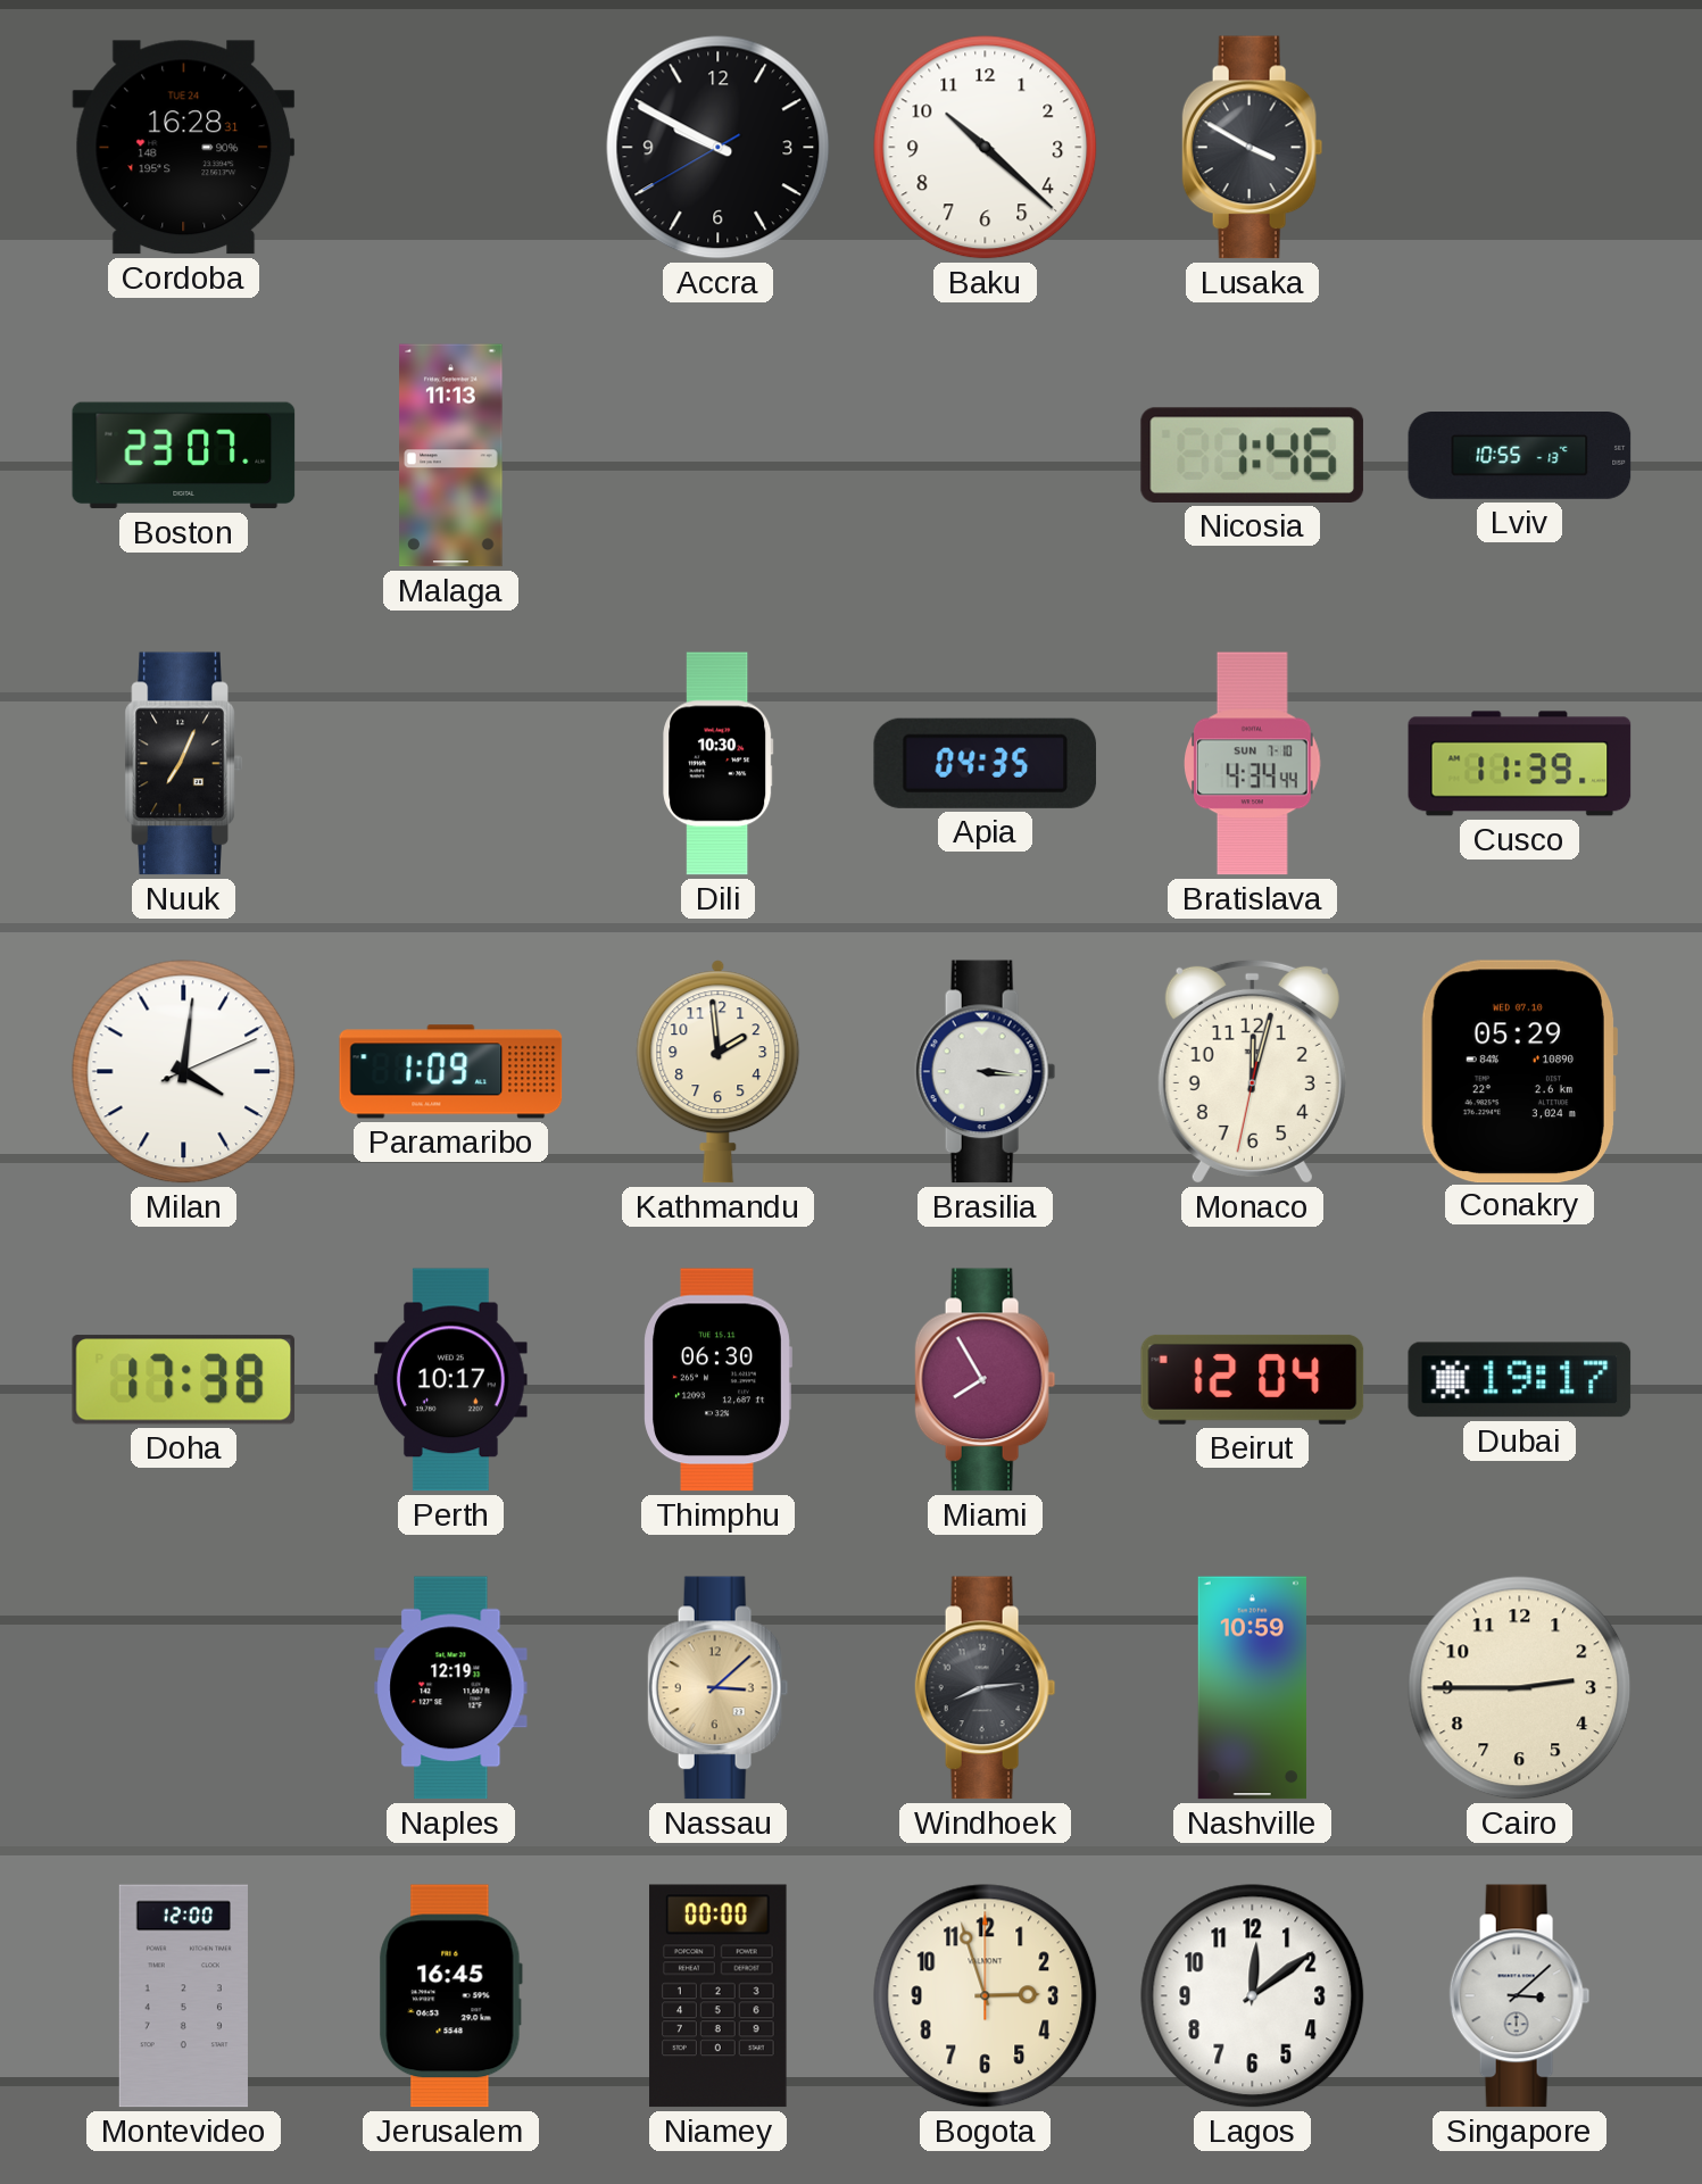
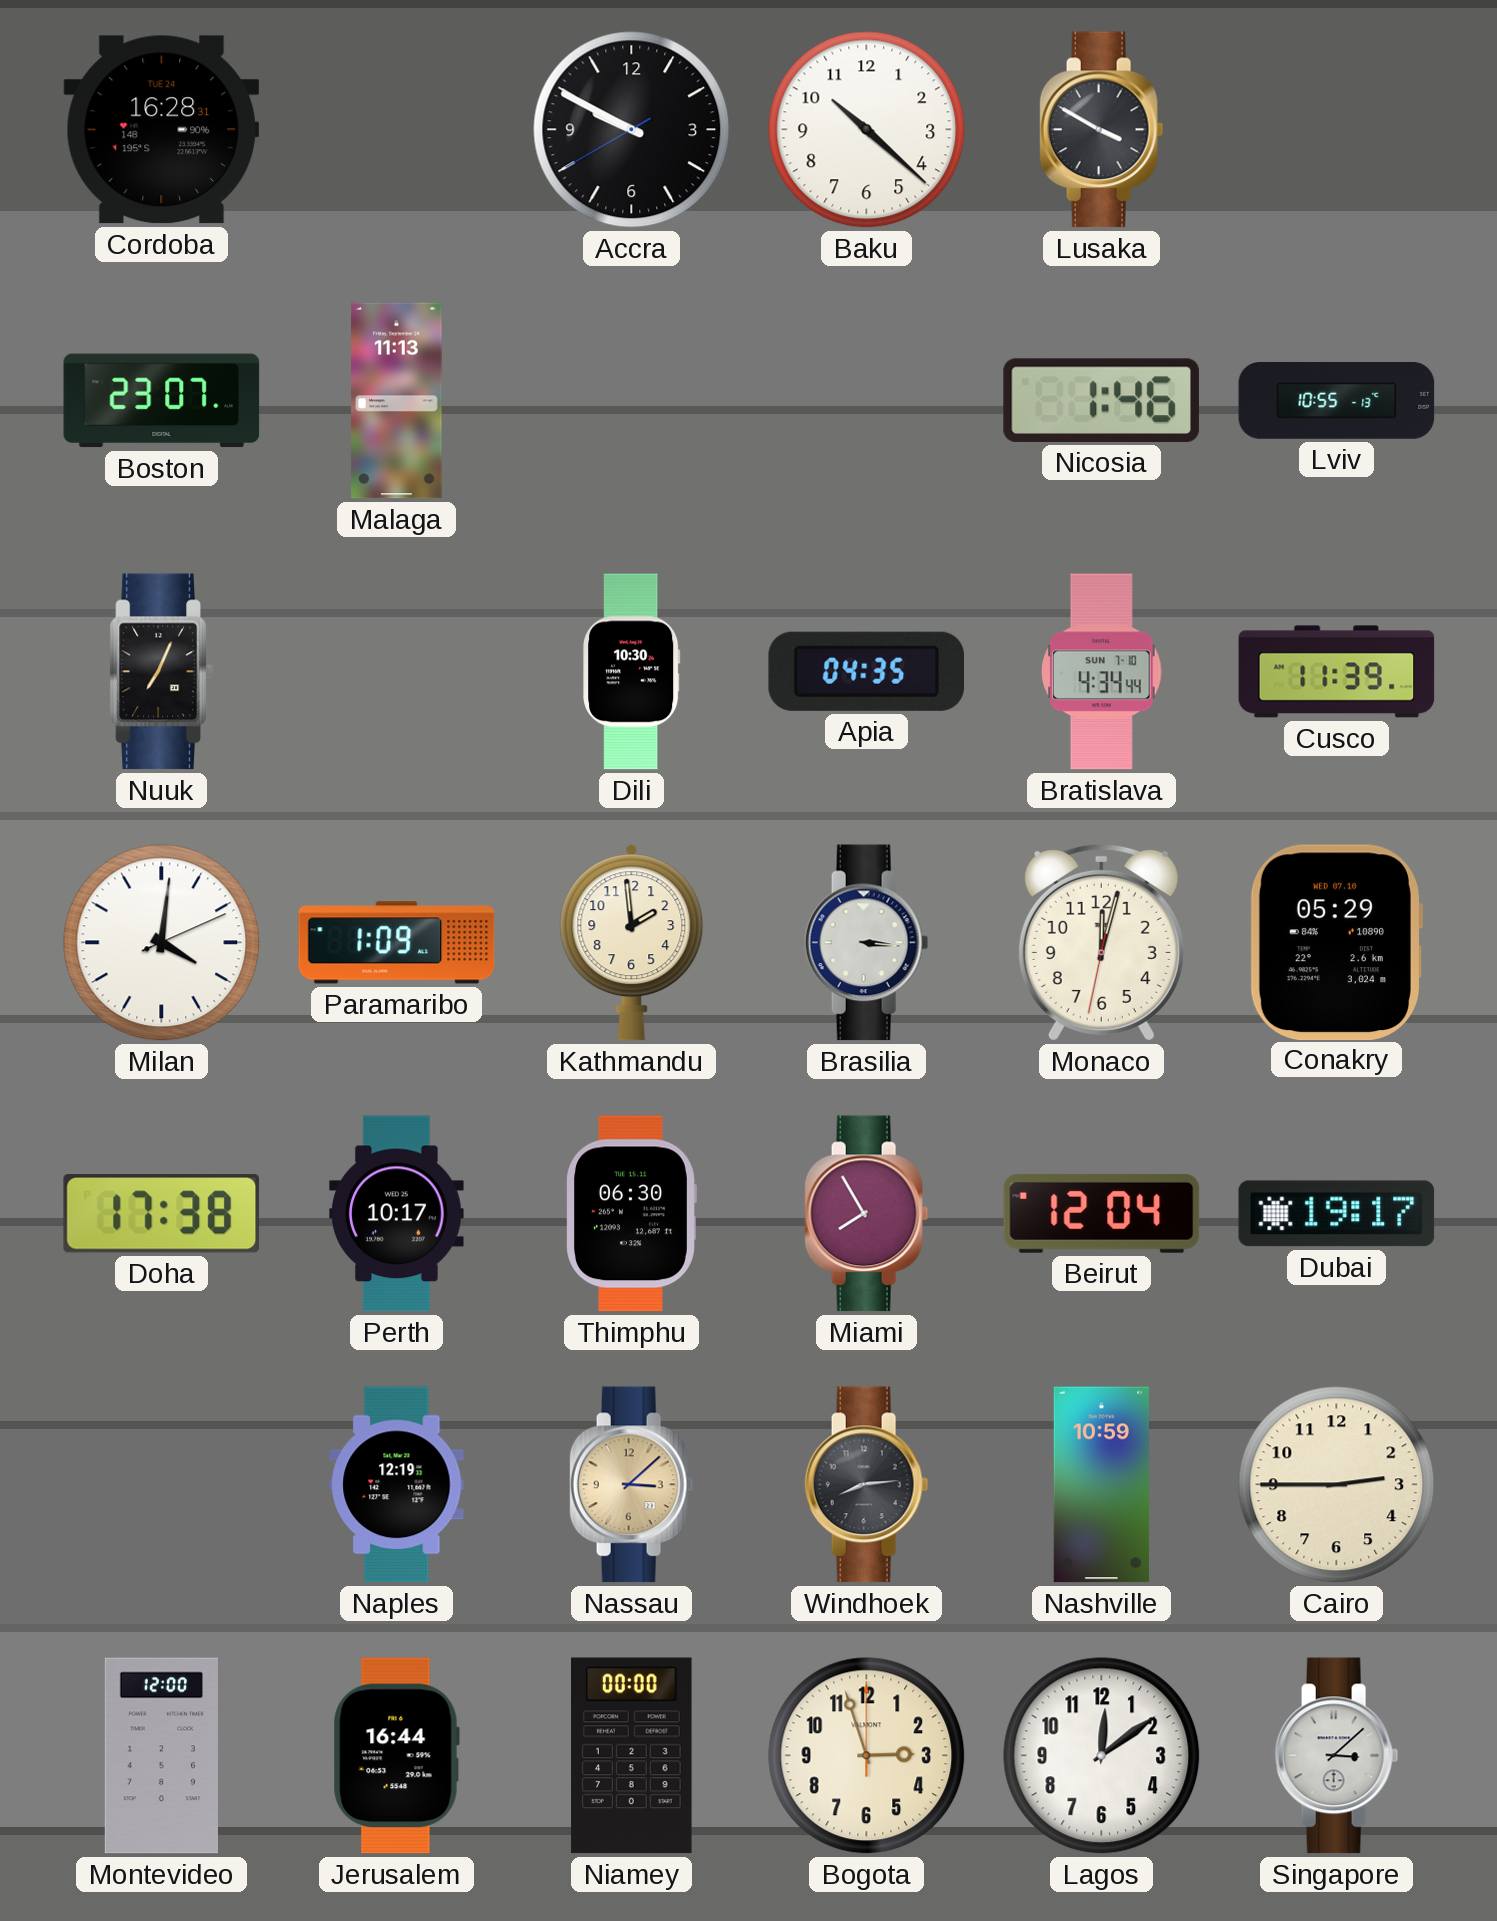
Jerusalem: 16:45 -> 16:44
